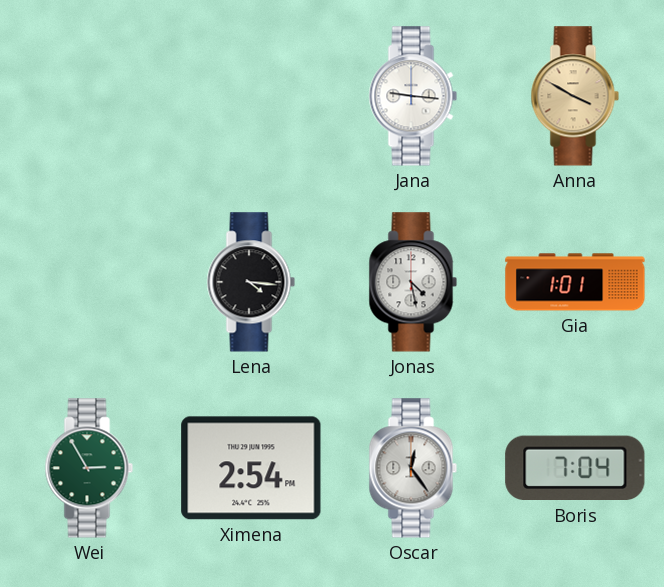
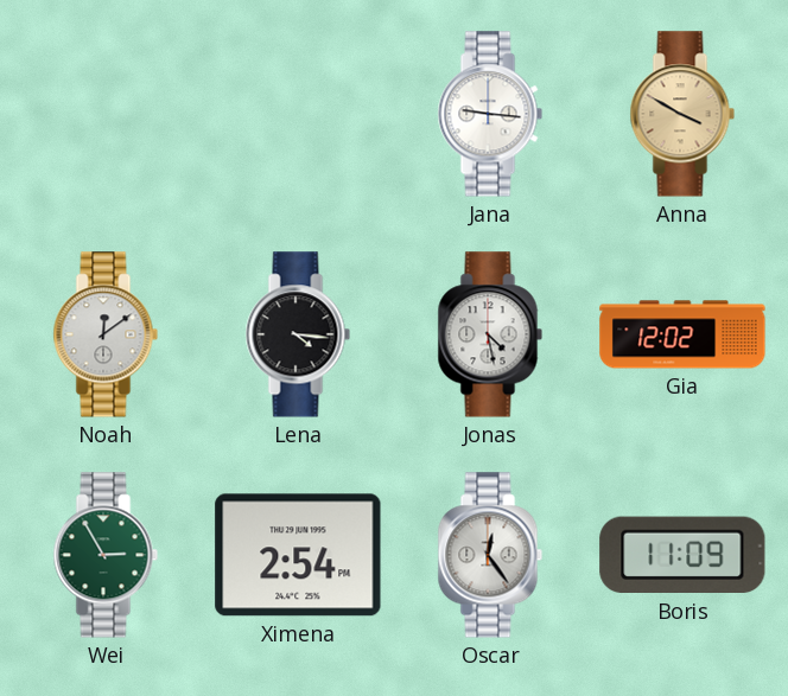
Noah: none -> 12:09
Gia: 1:01 -> 12:02
Boris: 7:04 -> 11:09
